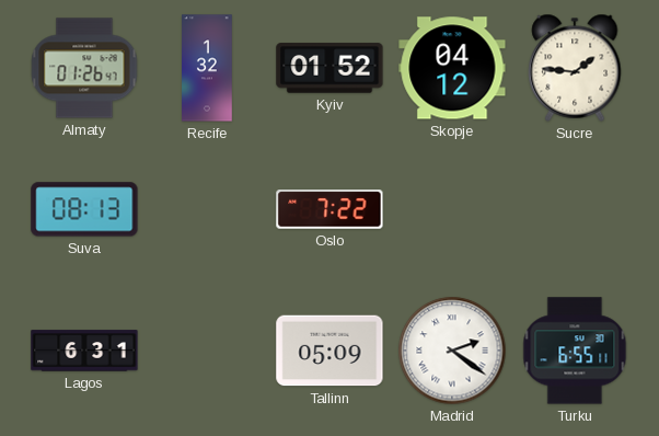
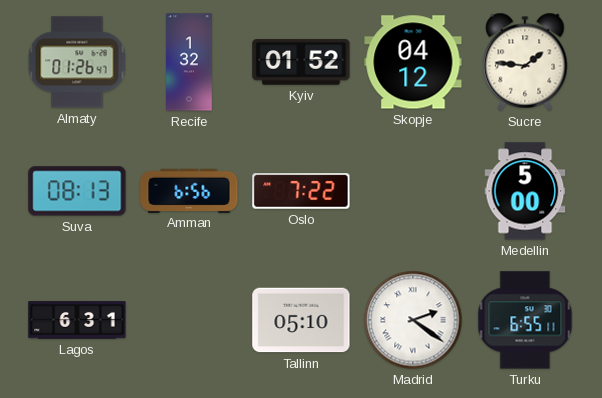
Amman: none -> 6:56
Medellin: none -> 5:00
Tallinn: 05:09 -> 05:10
